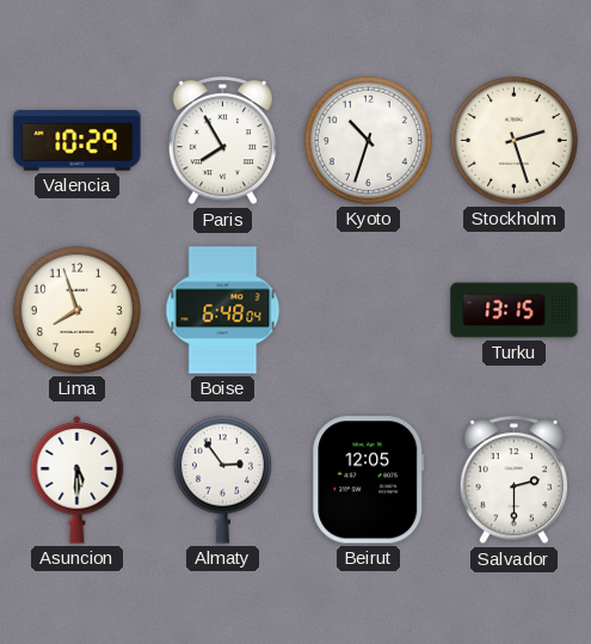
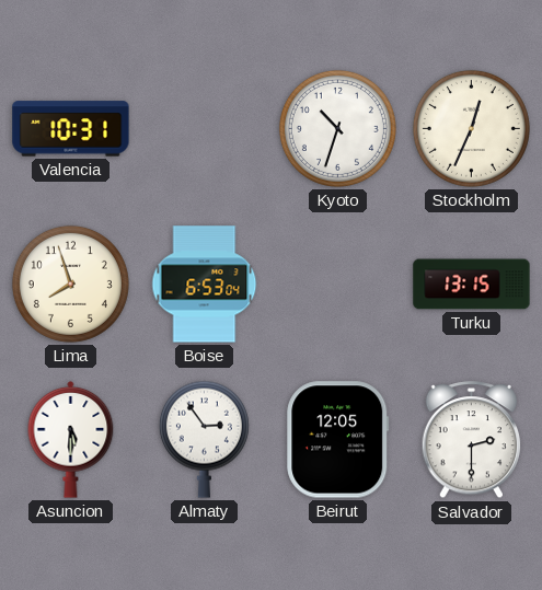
Valencia: 10:29 -> 10:31
Paris: 7:55 -> none
Stockholm: 2:27 -> 12:34
Boise: 6:48 -> 6:53
